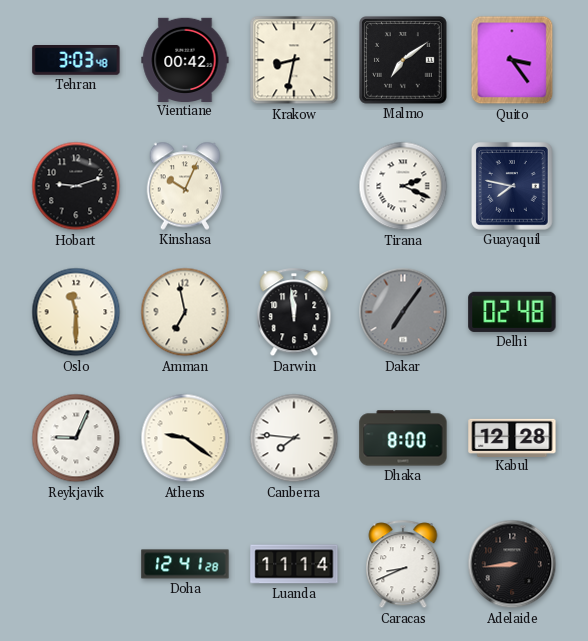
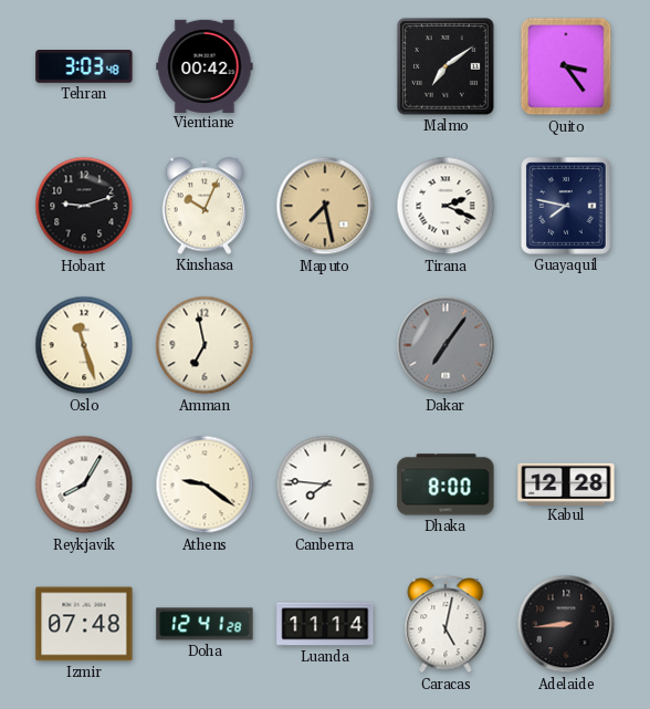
Krakow: 8:32 -> none
Maputo: none -> 7:28
Oslo: 11:30 -> 11:27
Darwin: 11:59 -> none
Delhi: 02:48 -> none
Reykjavik: 9:04 -> 8:05
Izmir: none -> 07:48
Caracas: 8:41 -> 5:02
